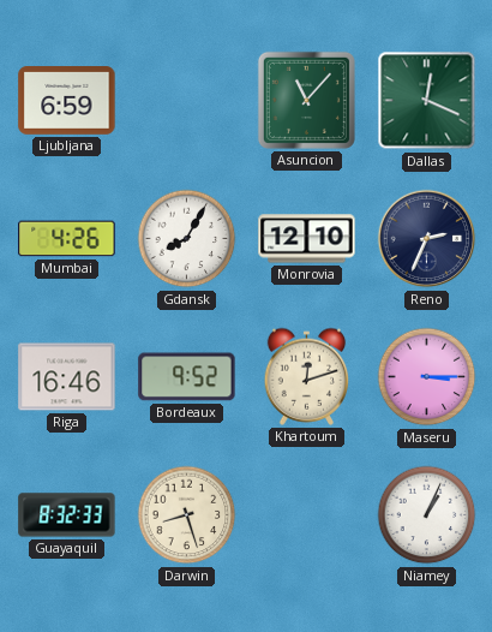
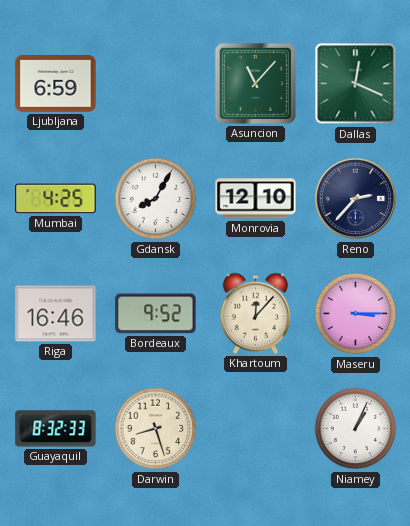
Mumbai: 4:26 -> 4:25
Reno: 2:34 -> 2:37
Khartoum: 12:12 -> 12:07
